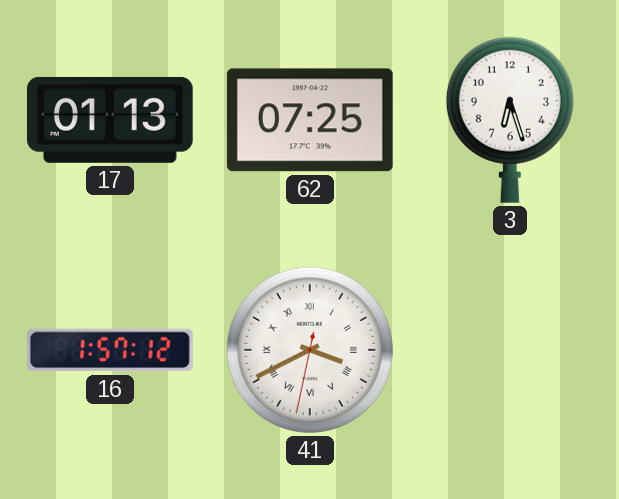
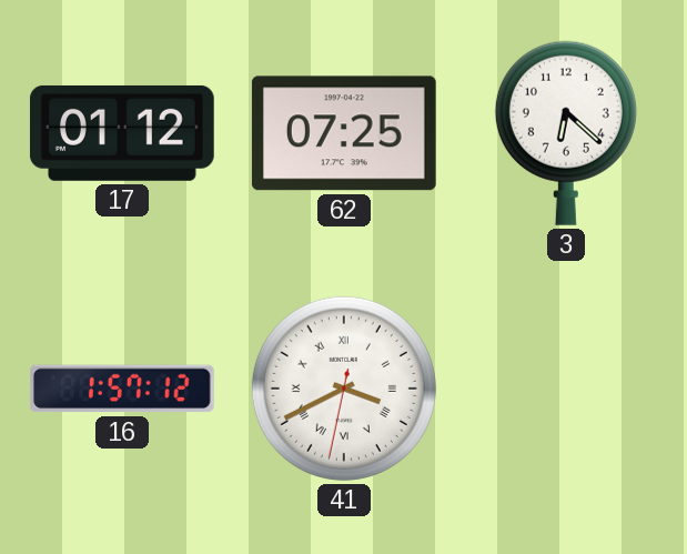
17: 01:13 -> 01:12
3: 6:27 -> 6:22
